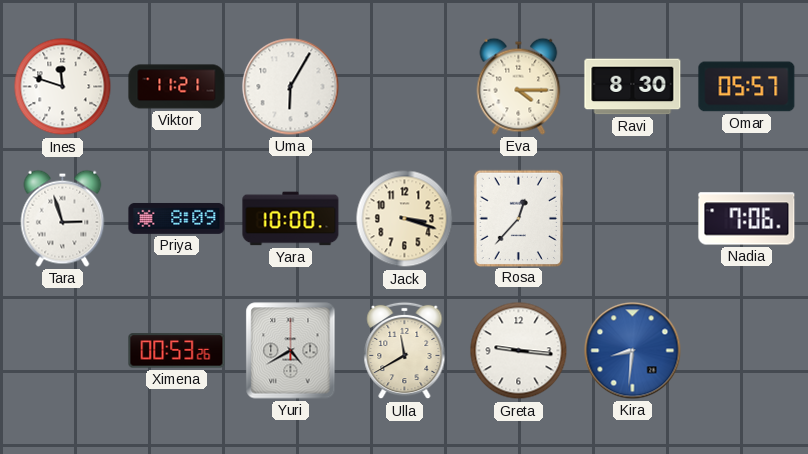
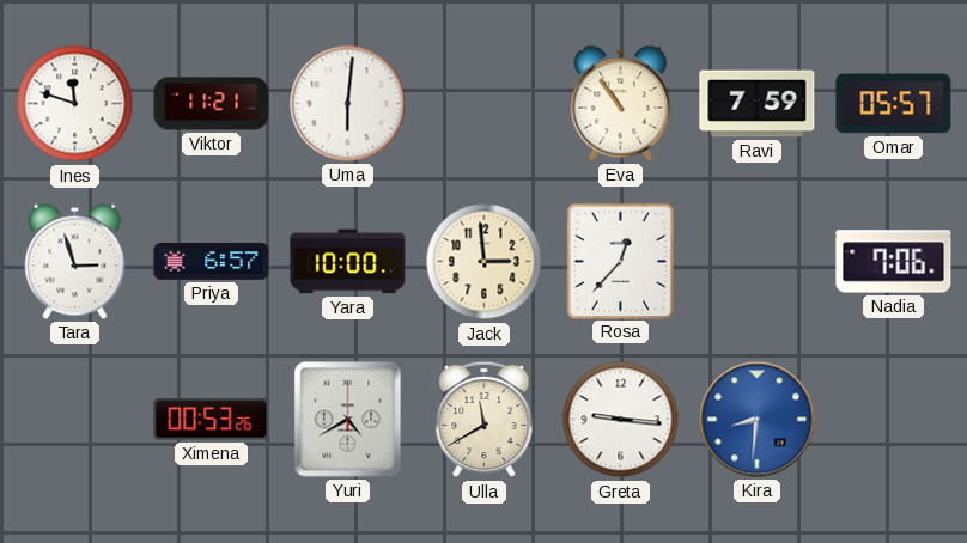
Uma: 6:05 -> 6:01
Eva: 4:15 -> 10:54
Ravi: 8:30 -> 7:59
Priya: 8:09 -> 6:57
Jack: 3:18 -> 2:59
